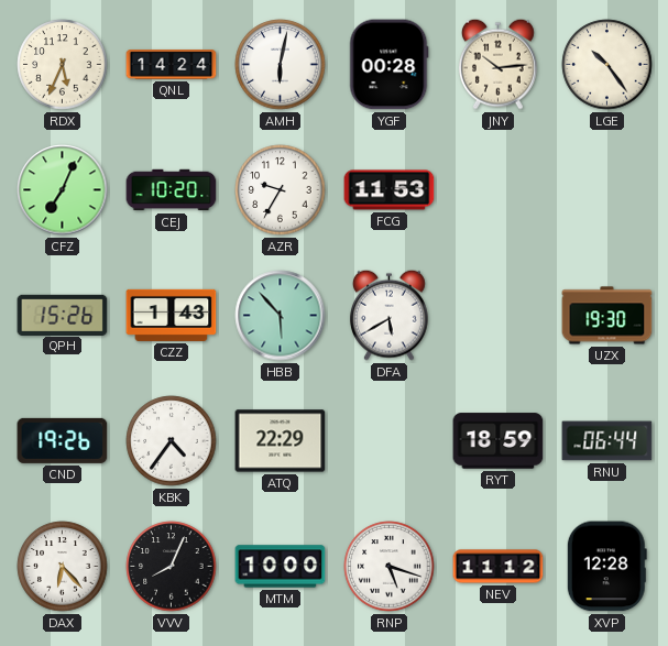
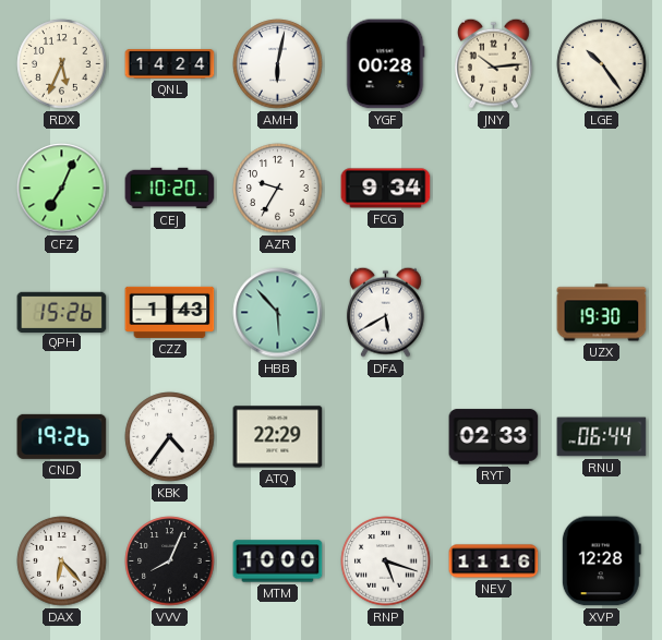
FCG: 11:53 -> 9:34
RYT: 18:59 -> 02:33
NEV: 11:12 -> 11:16
